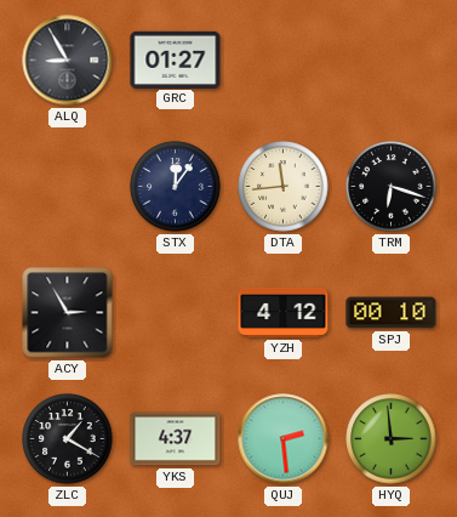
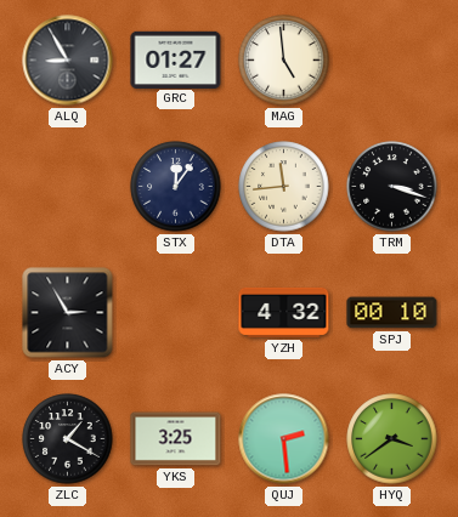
MAG: none -> 4:59
TRM: 6:18 -> 3:18
YZH: 4:12 -> 4:32
YKS: 4:37 -> 3:25
HYQ: 2:59 -> 3:39
